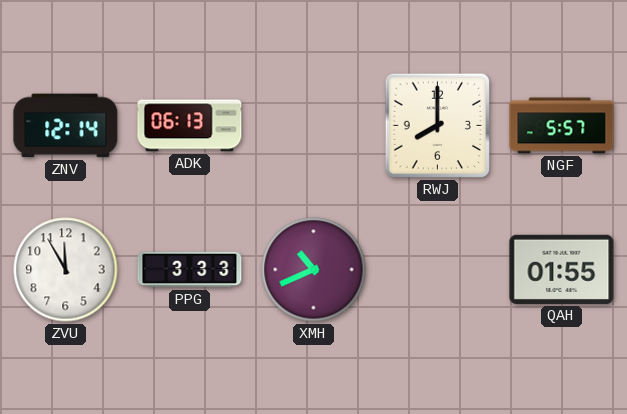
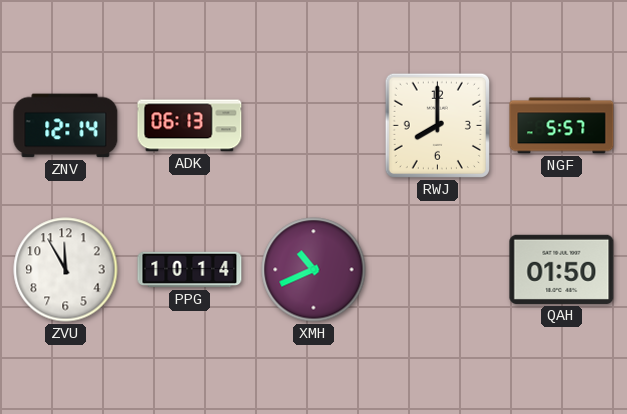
PPG: 3:33 -> 10:14
QAH: 01:55 -> 01:50
